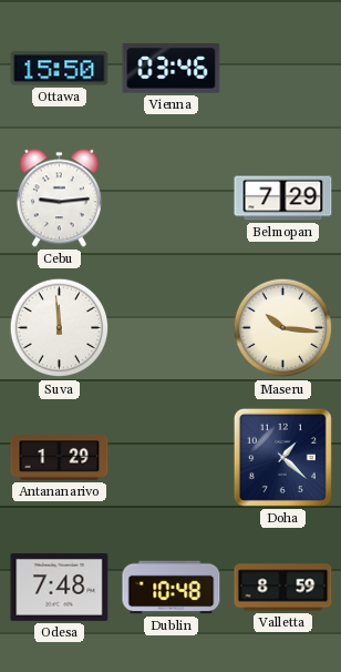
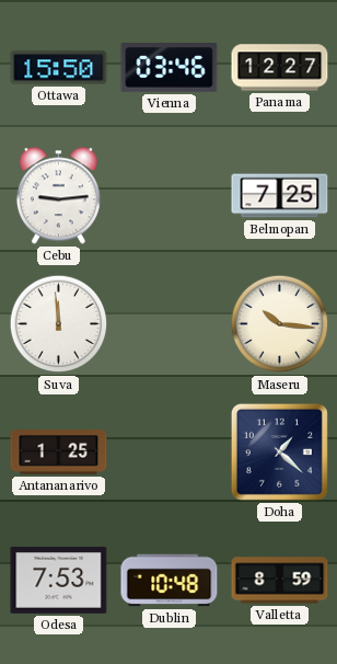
Panama: none -> 12:27
Belmopan: 7:29 -> 7:25
Antananarivo: 1:29 -> 1:25
Odesa: 7:48 -> 7:53
